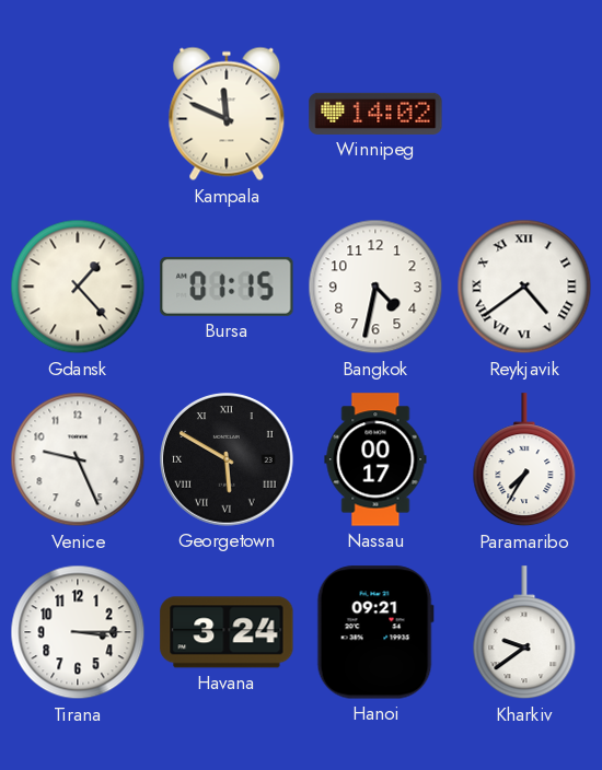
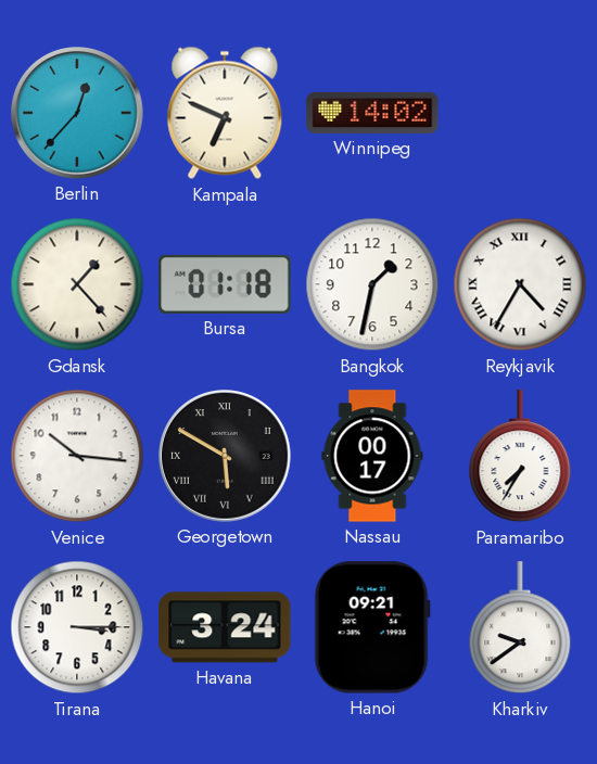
Berlin: none -> 12:37
Kampala: 11:49 -> 6:49
Bursa: 01:15 -> 01:18
Bangkok: 4:32 -> 1:32
Reykjavik: 4:39 -> 4:35
Venice: 9:26 -> 10:16
